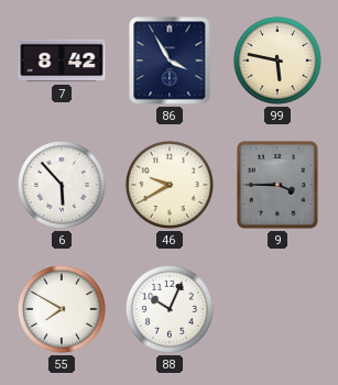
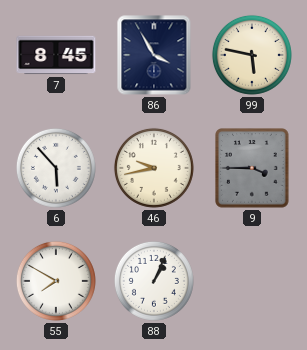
7: 8:42 -> 8:45
46: 9:40 -> 9:43
88: 10:04 -> 1:04
